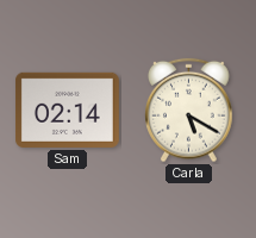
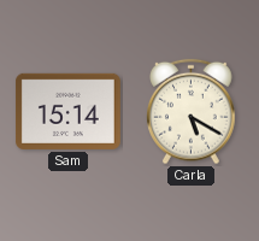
Sam: 02:14 -> 15:14
